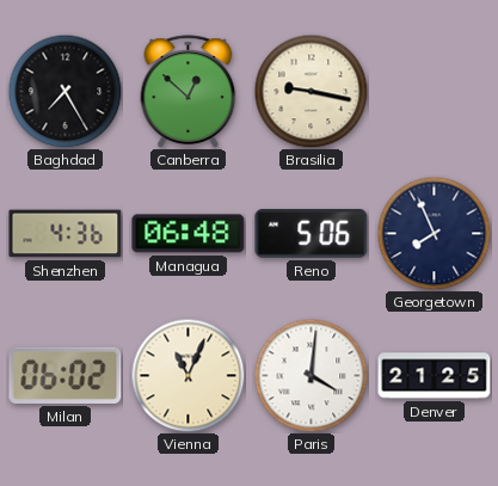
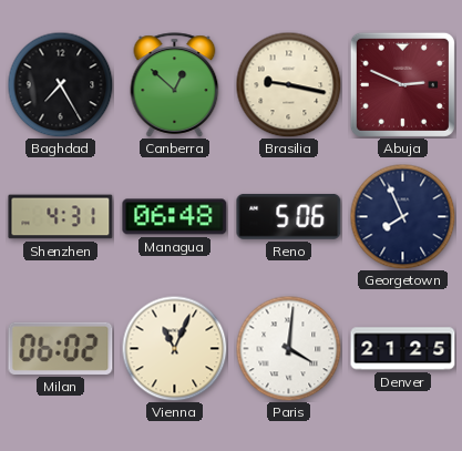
Abuja: none -> 2:49
Shenzhen: 4:36 -> 4:31
